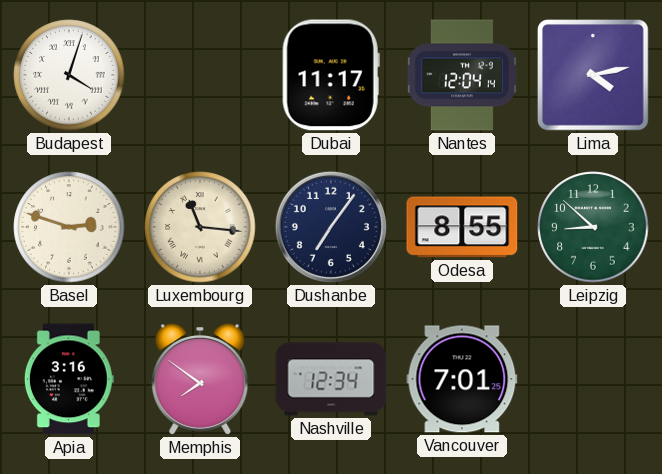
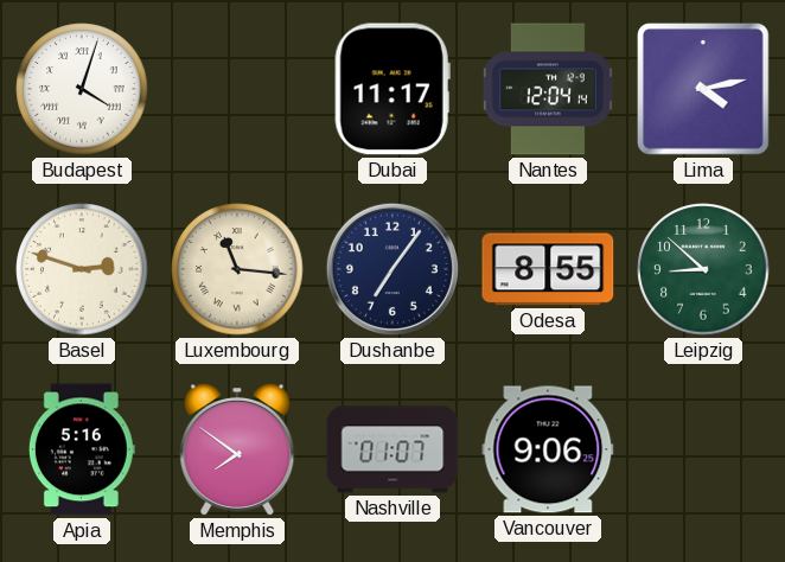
Apia: 3:16 -> 5:16
Nashville: 12:34 -> 01:07
Vancouver: 7:01 -> 9:06
